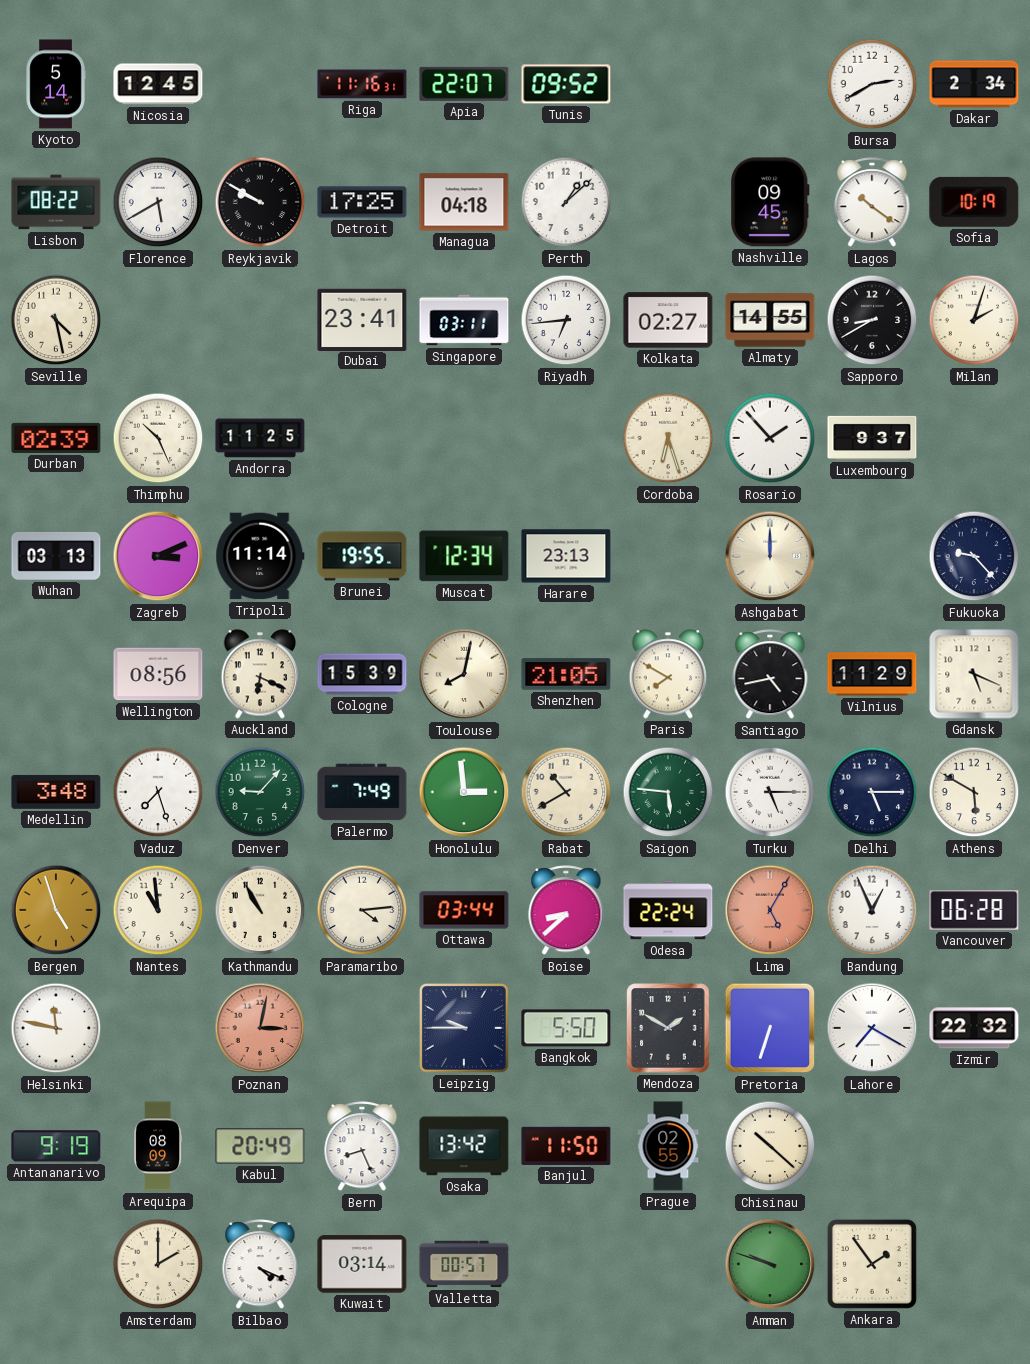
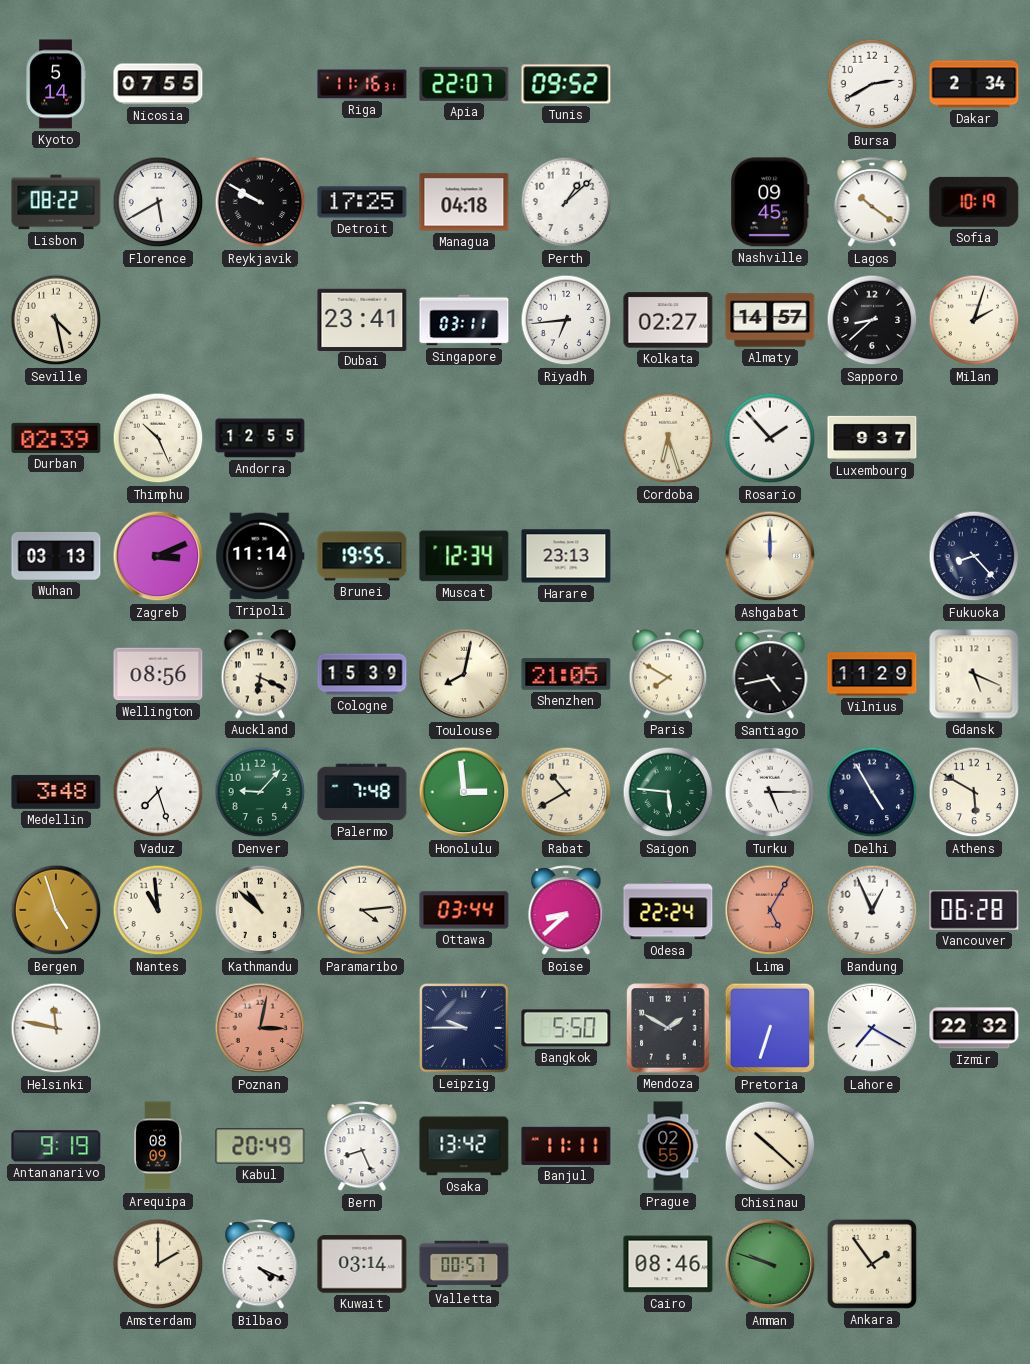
Nicosia: 12:45 -> 07:55
Almaty: 14:55 -> 14:57
Sapporo: 8:40 -> 8:38
Andorra: 11:25 -> 12:55
Fukuoka: 9:23 -> 8:23
Palermo: 7:49 -> 7:48
Delhi: 5:15 -> 4:55
Kathmandu: 10:55 -> 10:52
Banjul: 11:50 -> 11:11
Cairo: none -> 08:46
